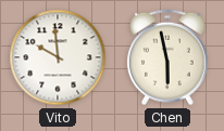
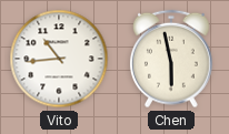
Vito: 9:59 -> 10:44
